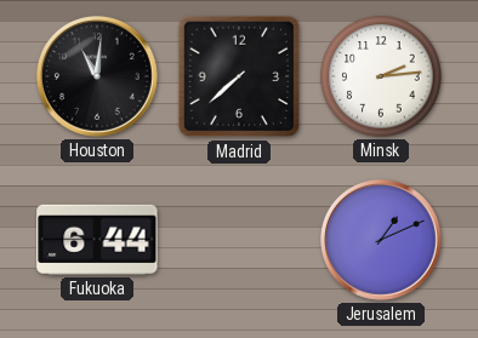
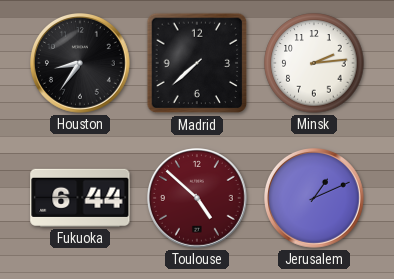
Houston: 11:01 -> 8:36
Toulouse: none -> 4:52
